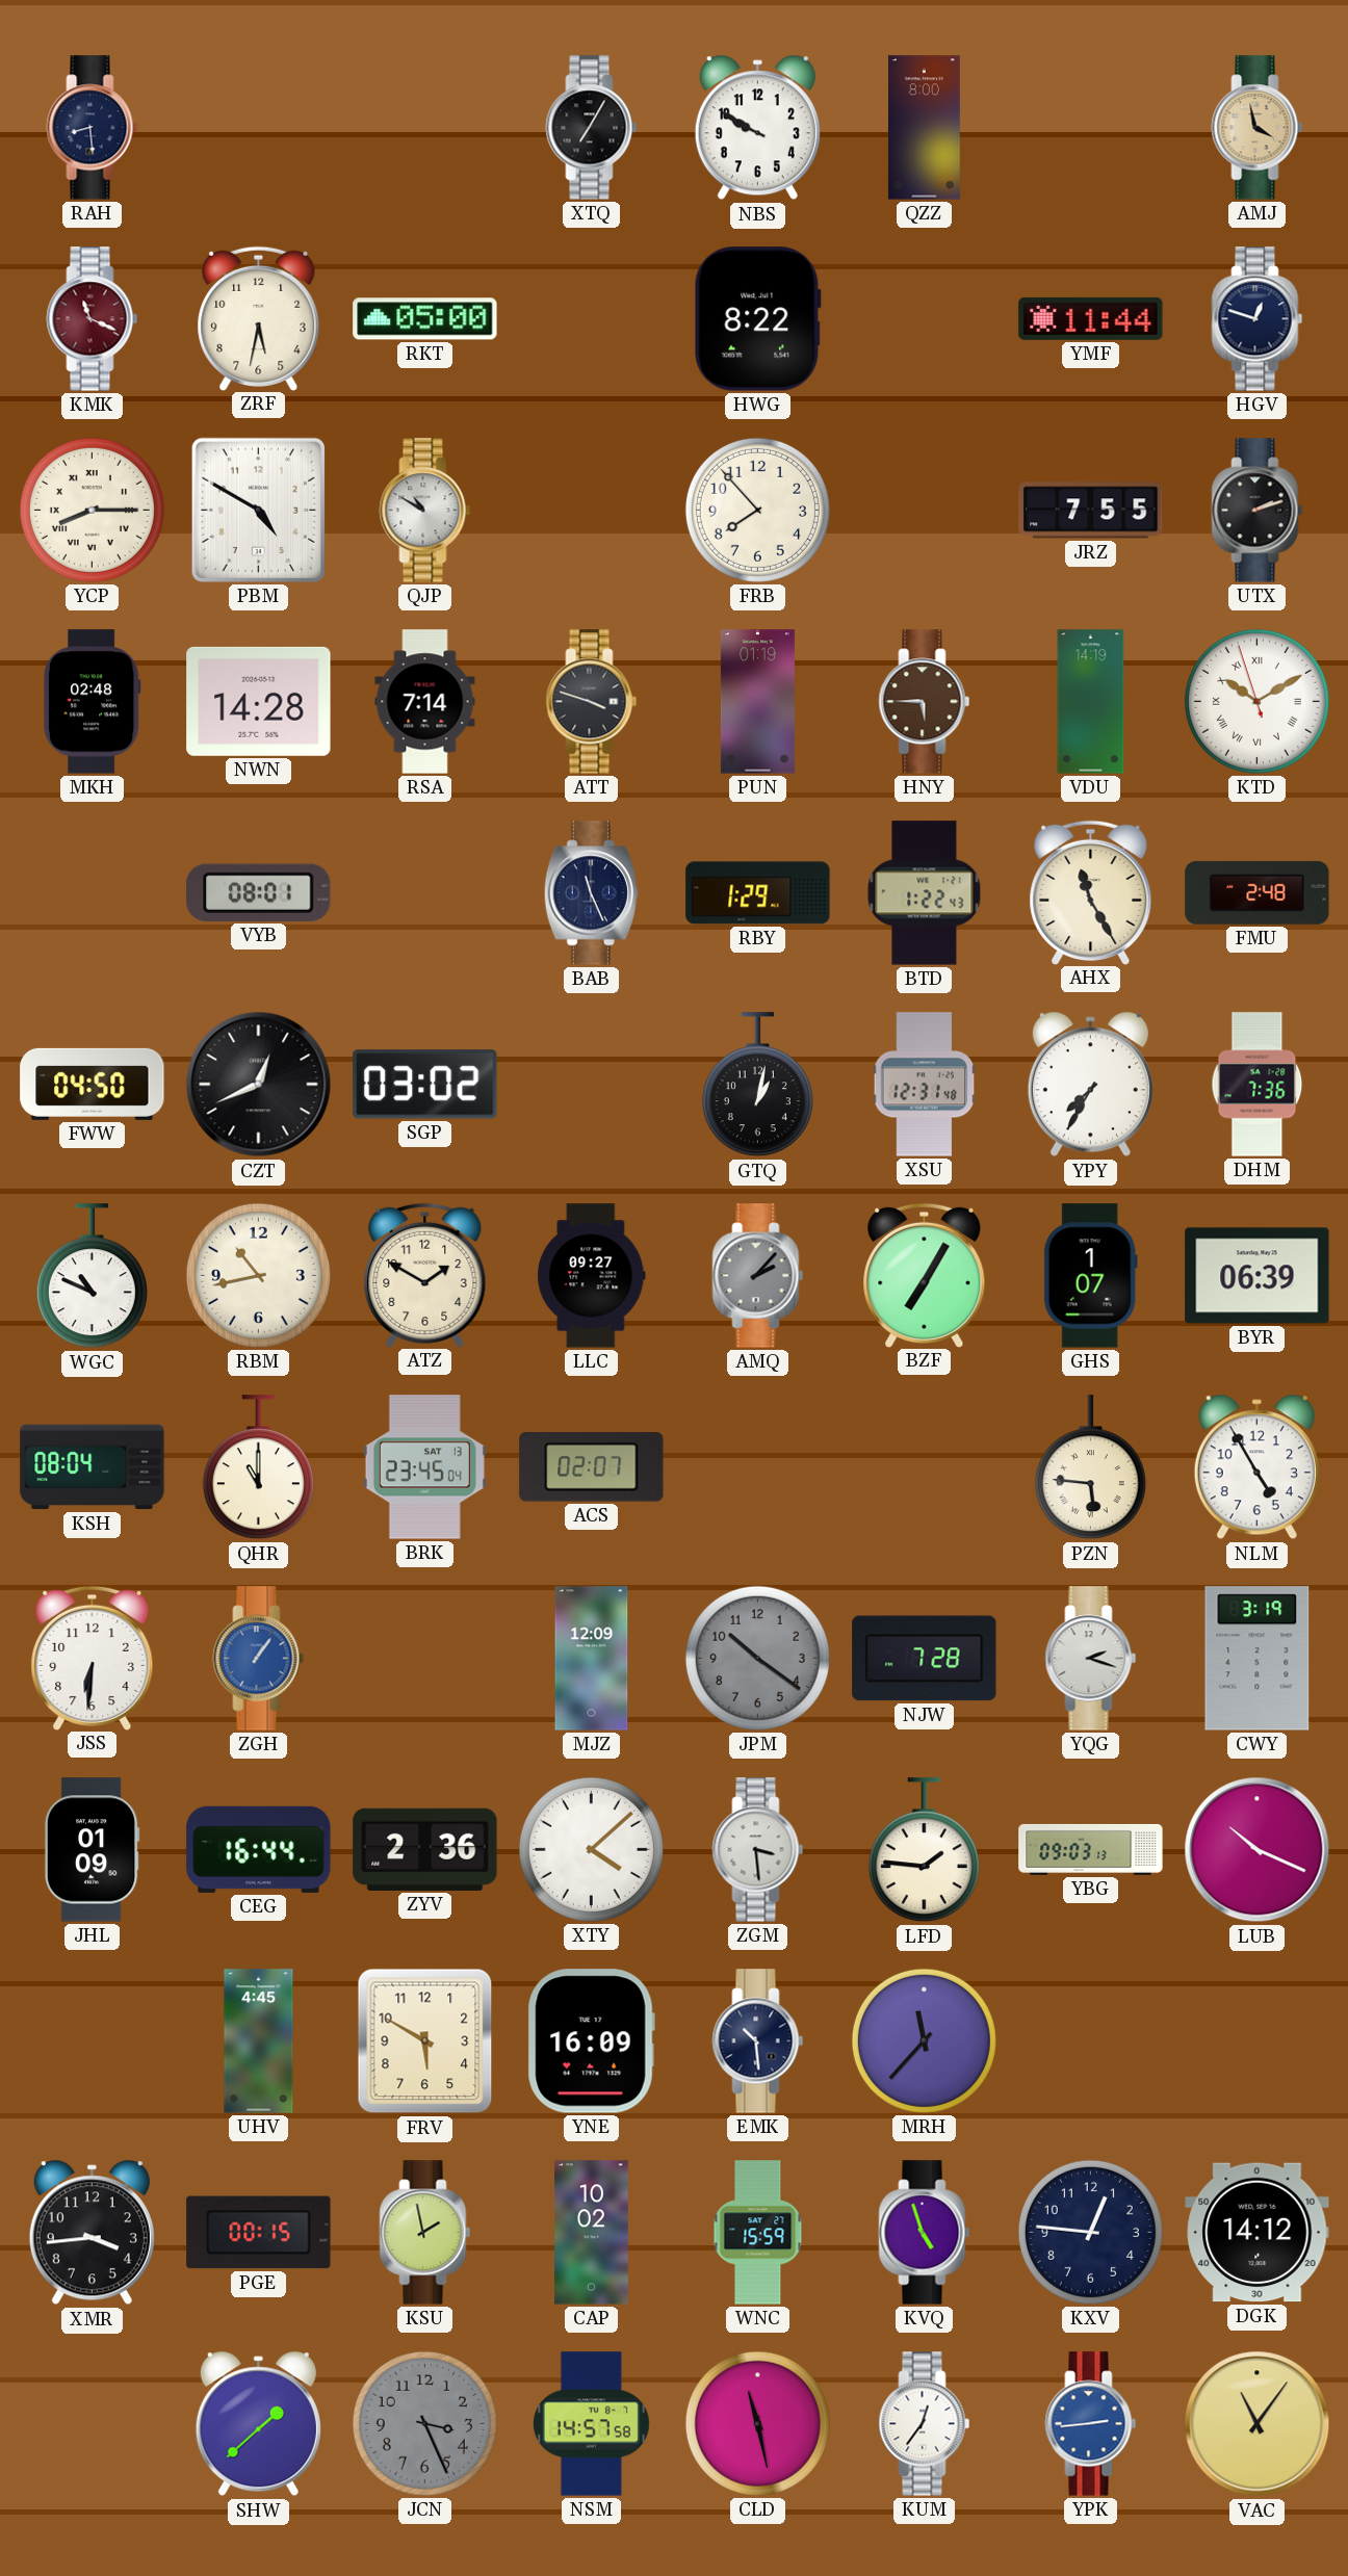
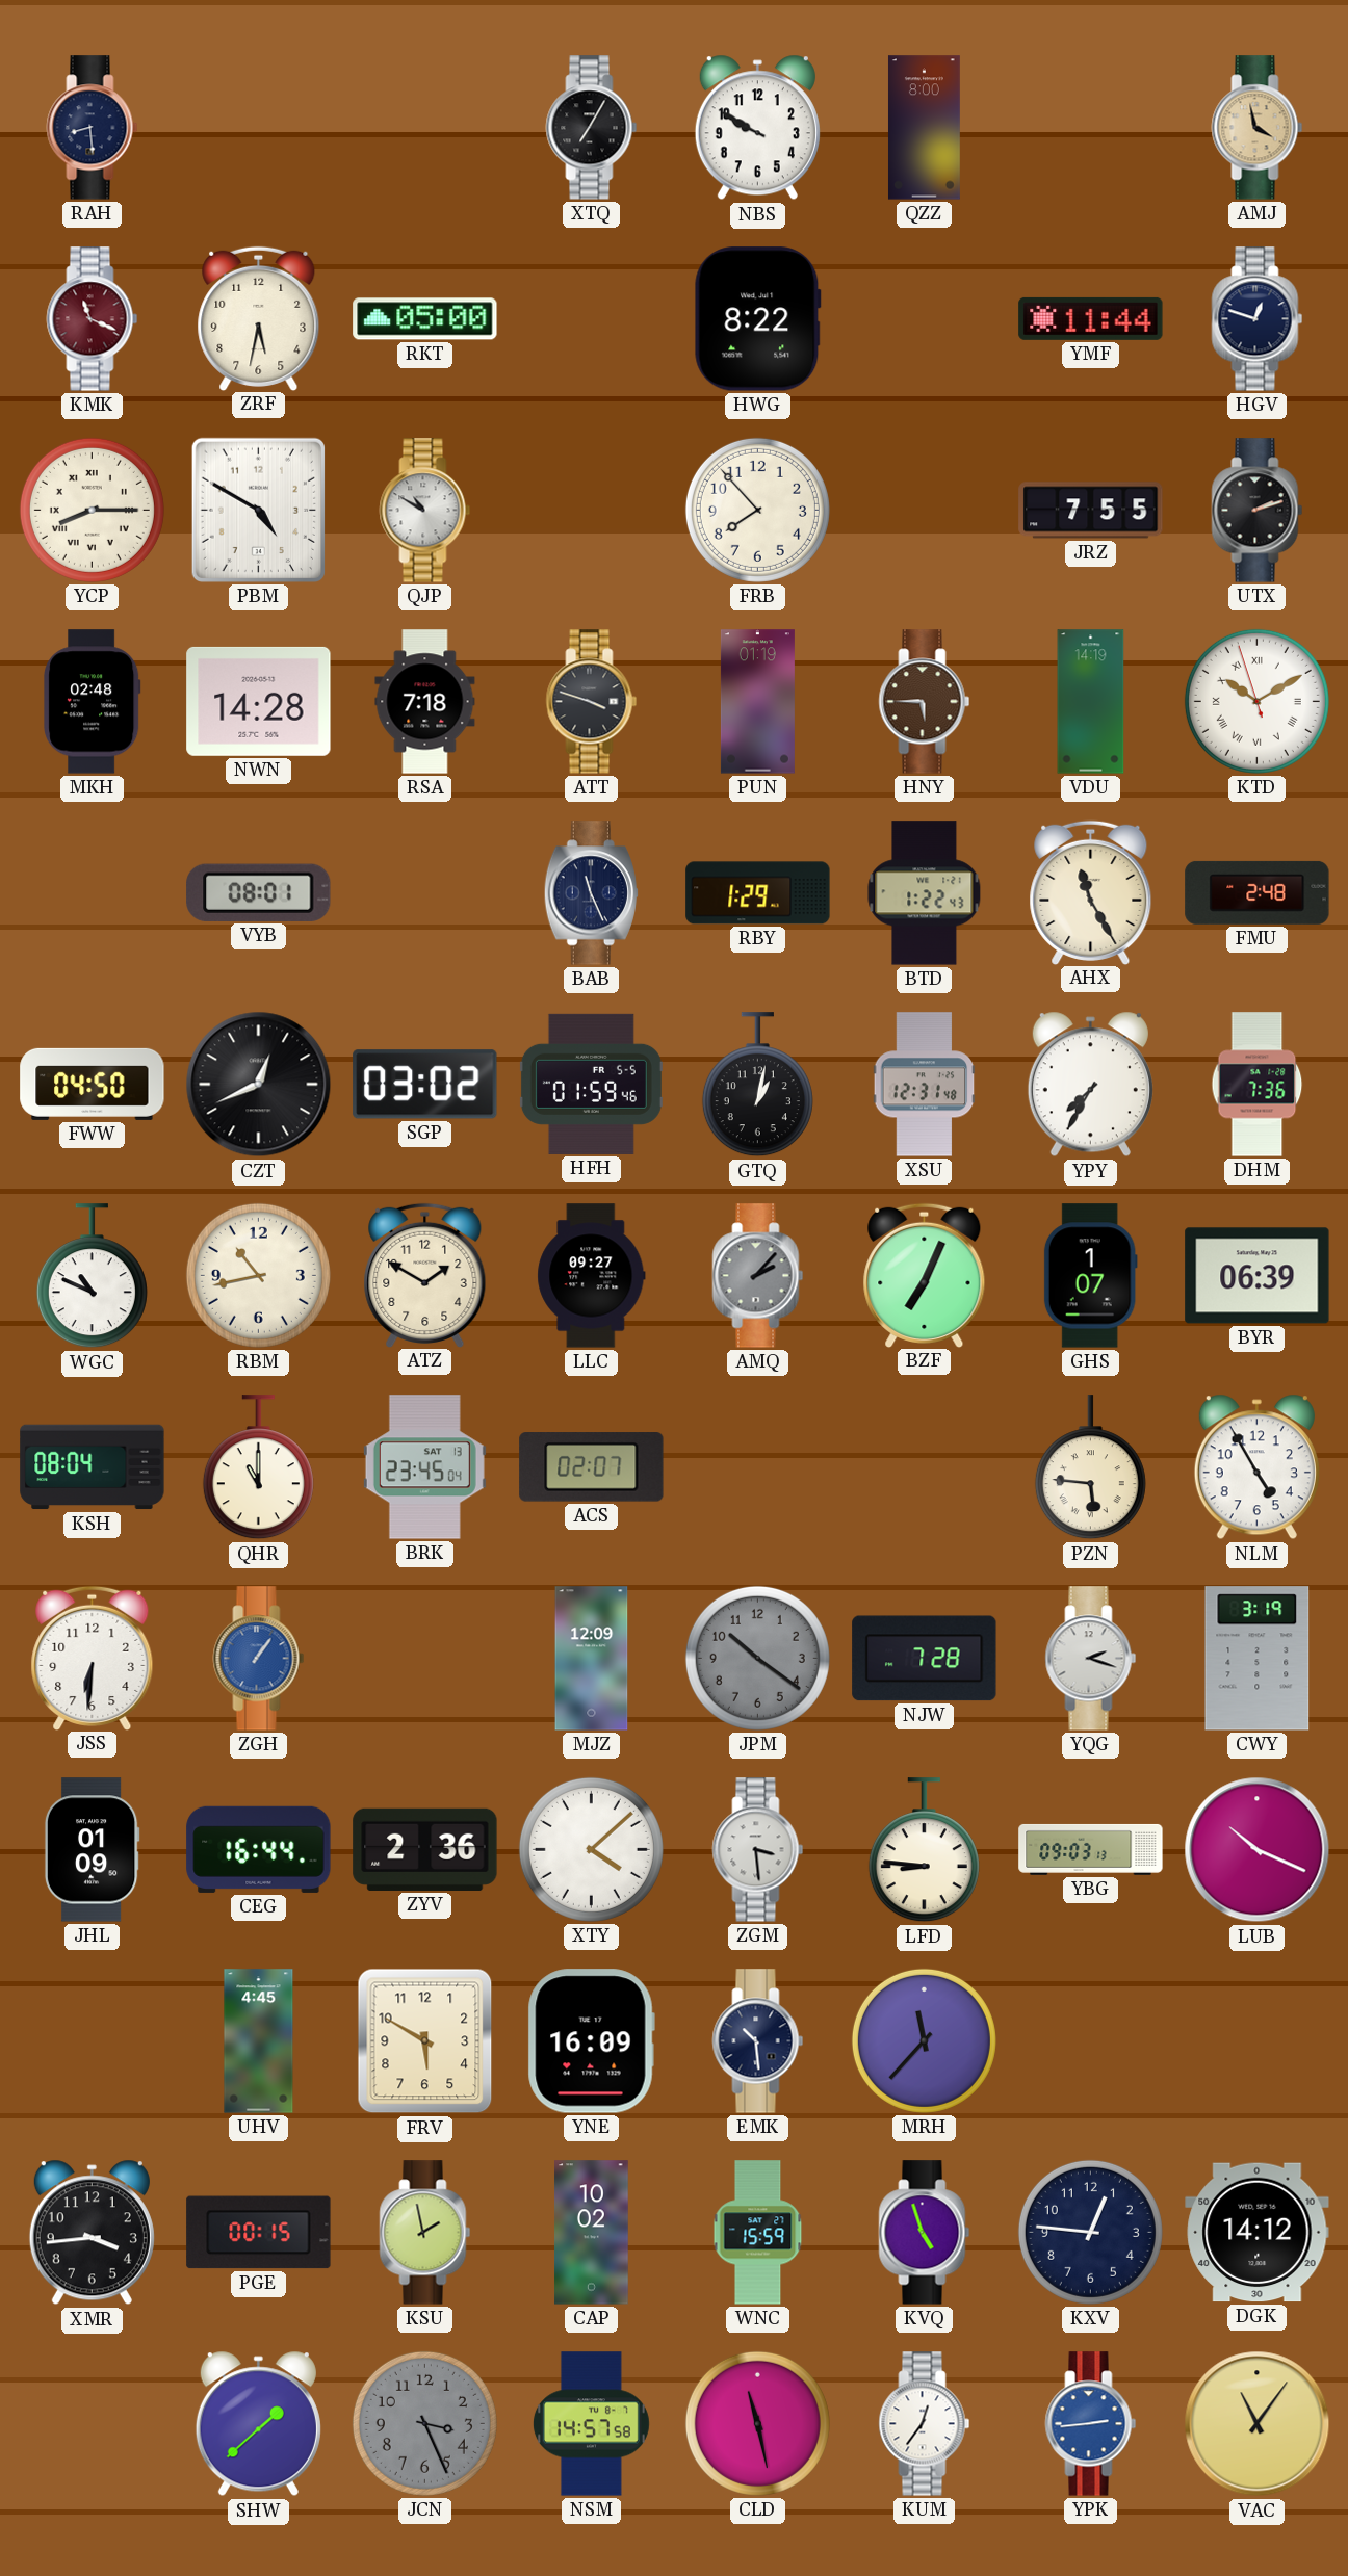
RSA: 7:14 -> 7:18
HFH: none -> 01:59
BZF: 7:05 -> 7:04
LFD: 1:46 -> 8:46
